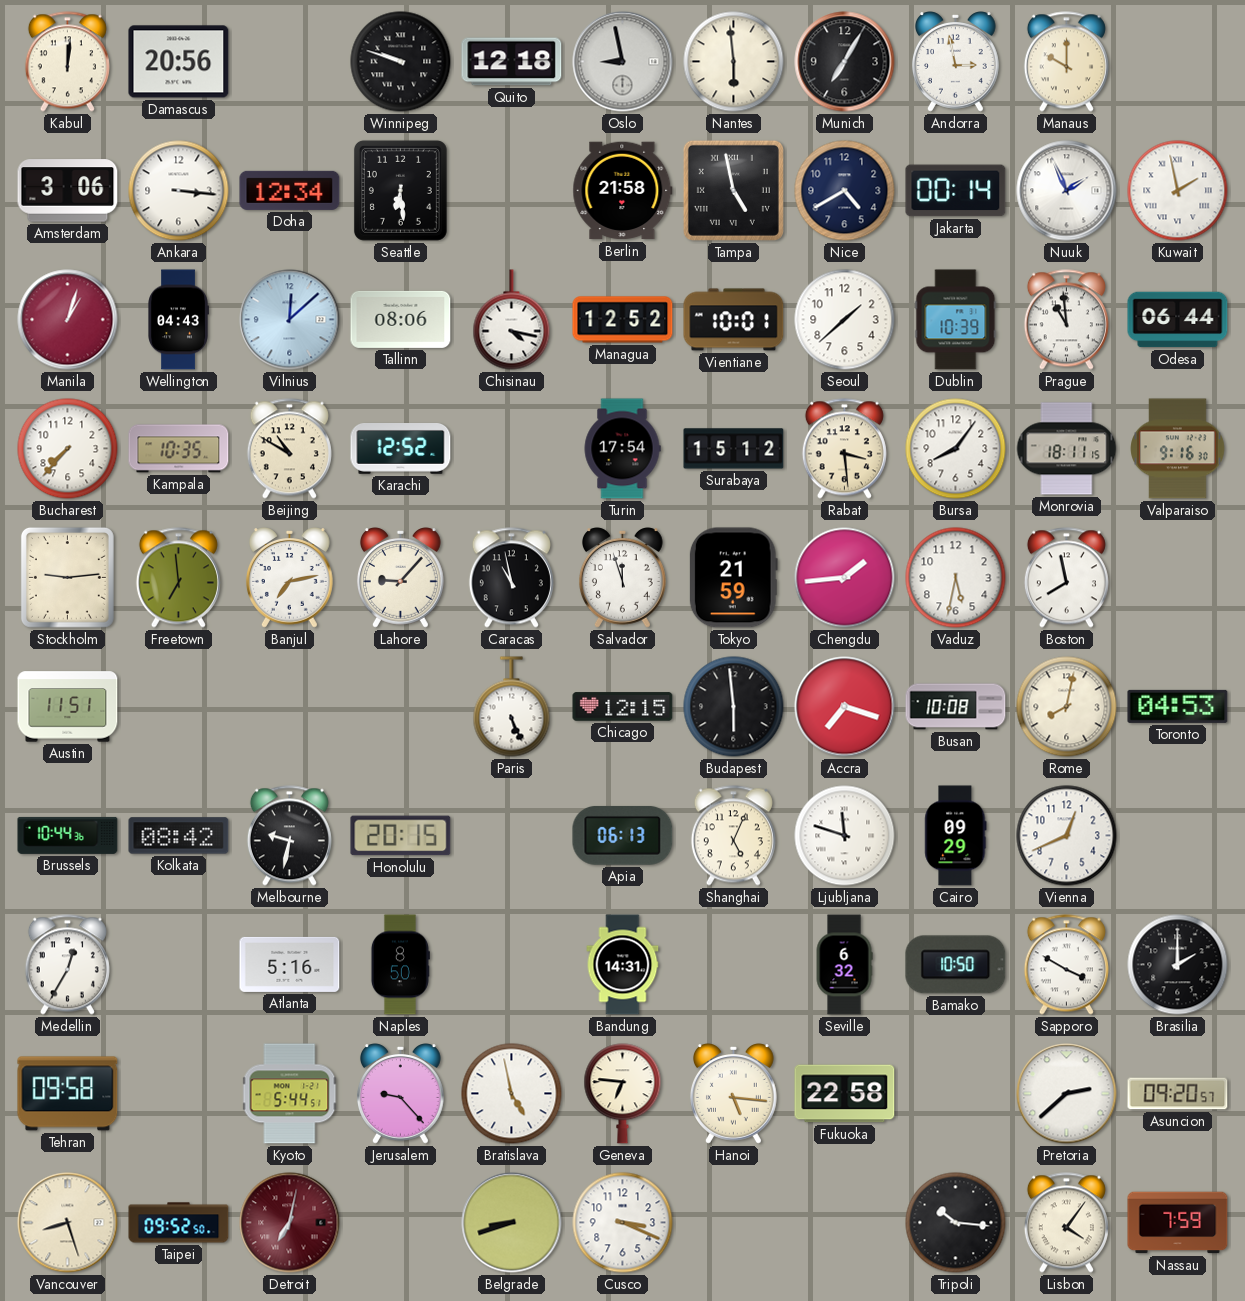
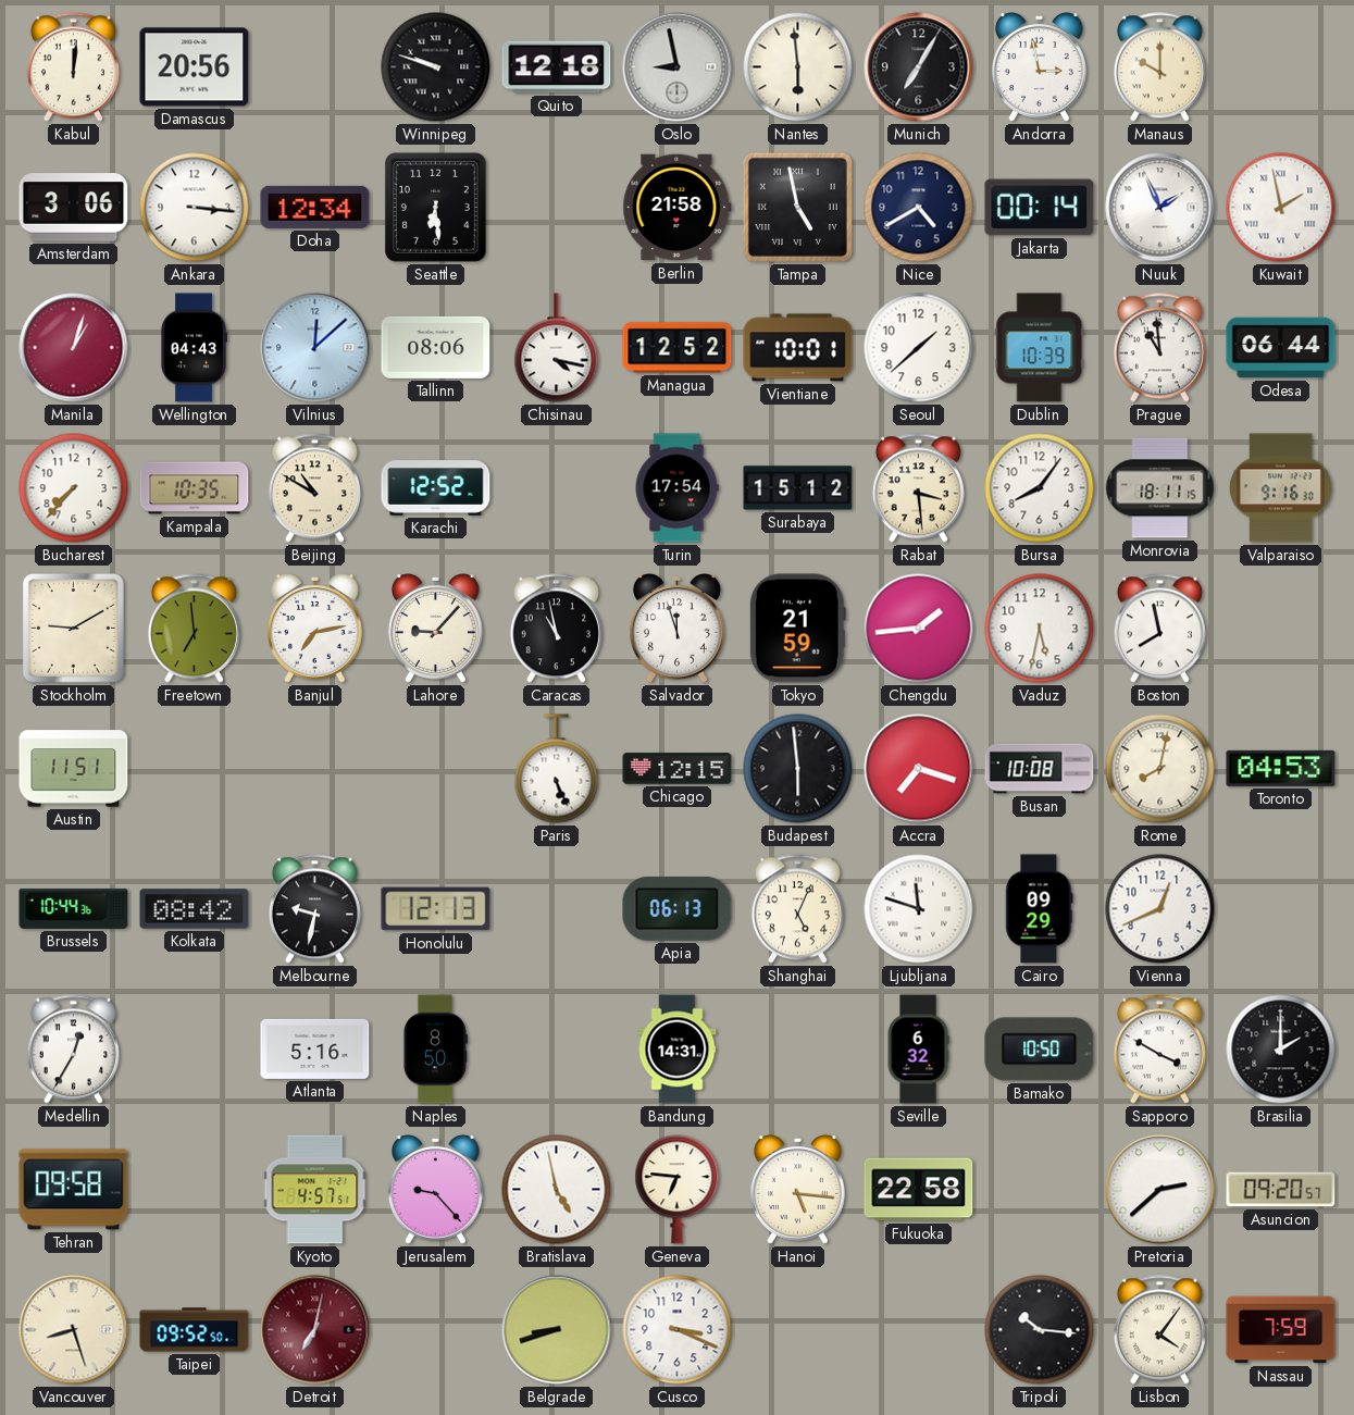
Stockholm: 9:14 -> 9:10
Honolulu: 20:15 -> 12:13
Kyoto: 5:44 -> 4:57
